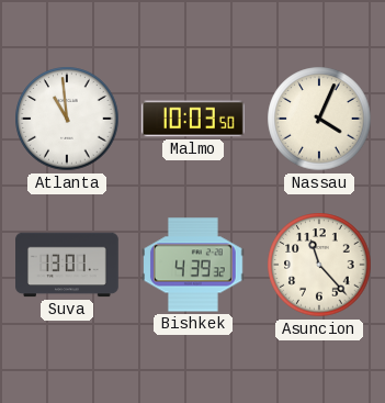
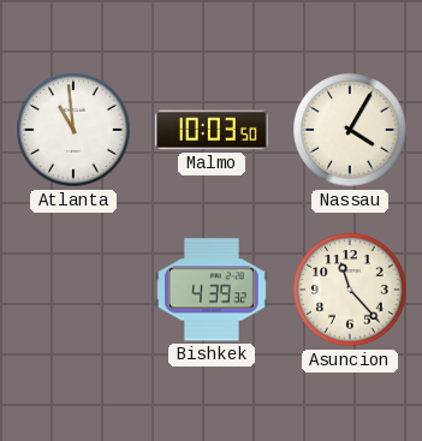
Nassau: 4:04 -> 4:05
Suva: 13:01 -> none
